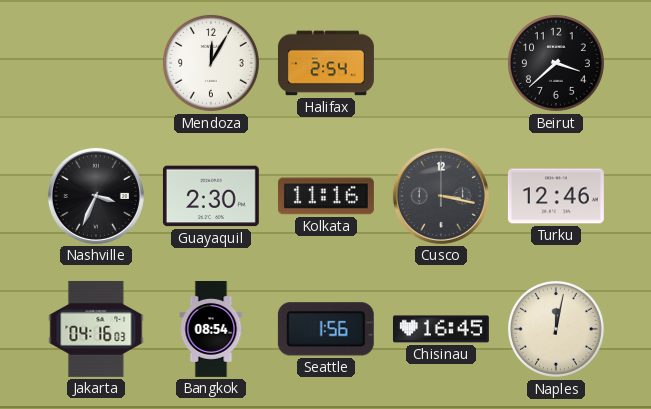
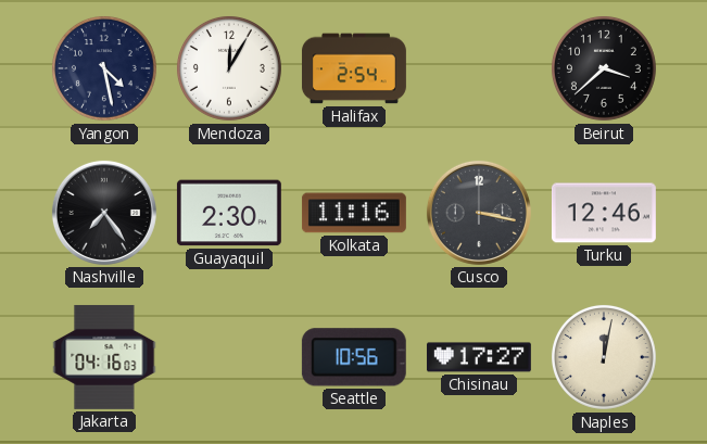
Yangon: none -> 4:28
Nashville: 3:34 -> 7:24
Bangkok: 08:54 -> none
Seattle: 1:56 -> 10:56
Chisinau: 16:45 -> 17:27
